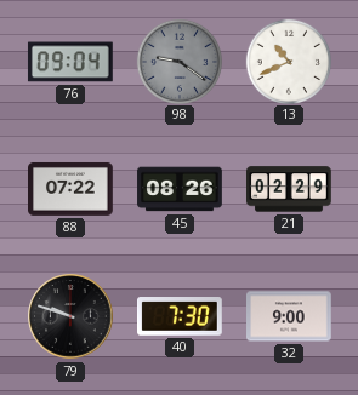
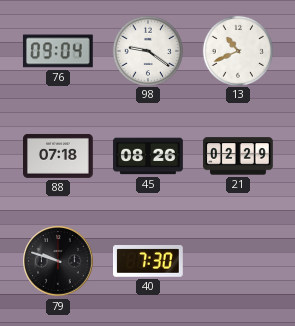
98 dial: grey -> white
88: 07:22 -> 07:18
32: 9:00 -> none
